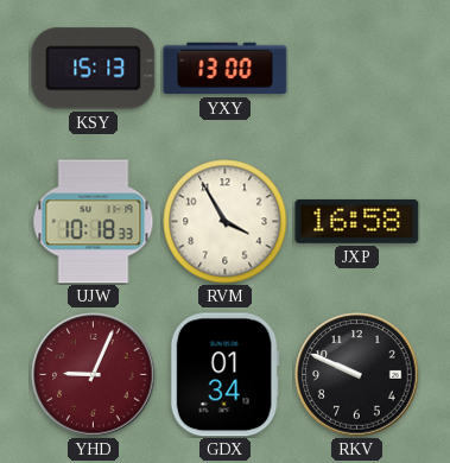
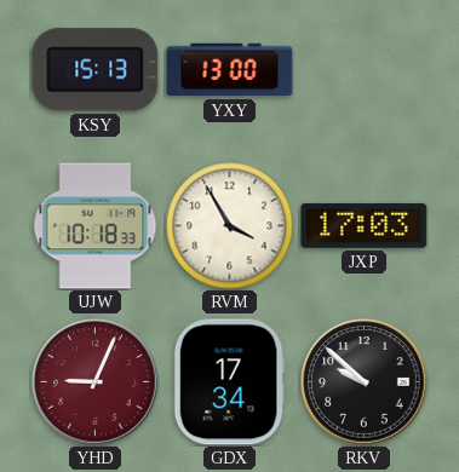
JXP: 16:58 -> 17:03
GDX: 01:34 -> 17:34
RKV: 9:49 -> 9:52
